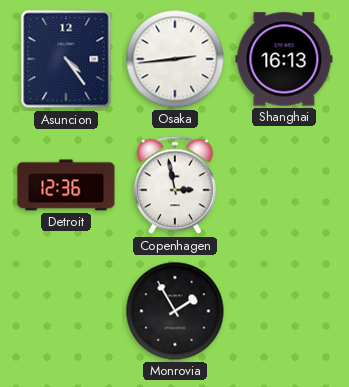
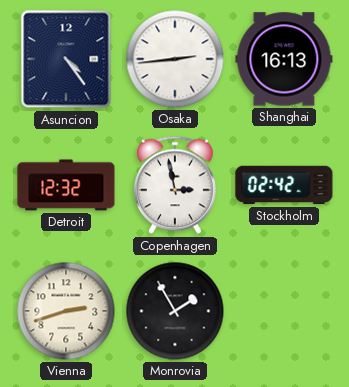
Detroit: 12:36 -> 12:32
Stockholm: none -> 02:42
Vienna: none -> 2:42
